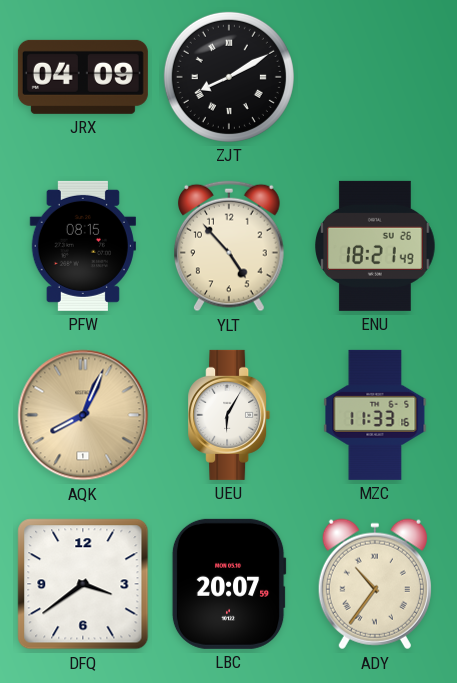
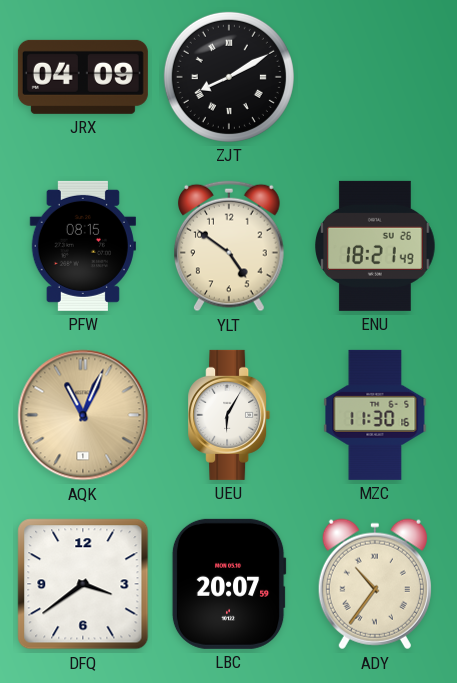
YLT: 4:53 -> 4:51
AQK: 8:04 -> 11:04
MZC: 11:33 -> 11:30
